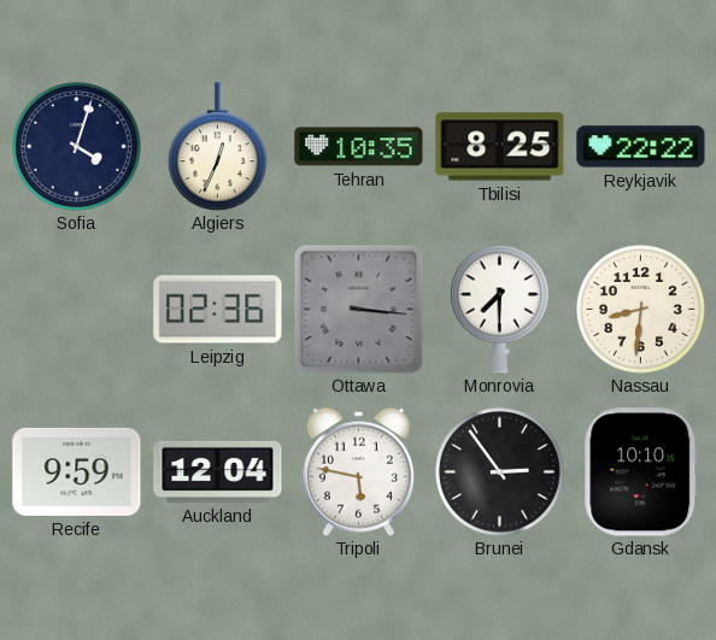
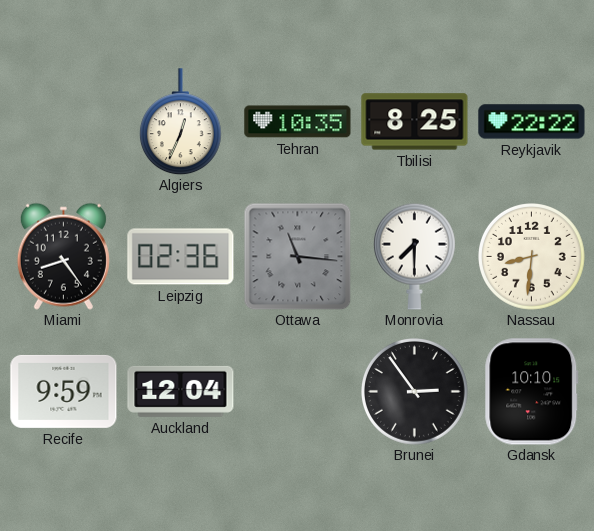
Sofia: 4:03 -> none
Miami: none -> 8:24
Ottawa: 3:16 -> 11:16
Tripoli: 5:47 -> none
